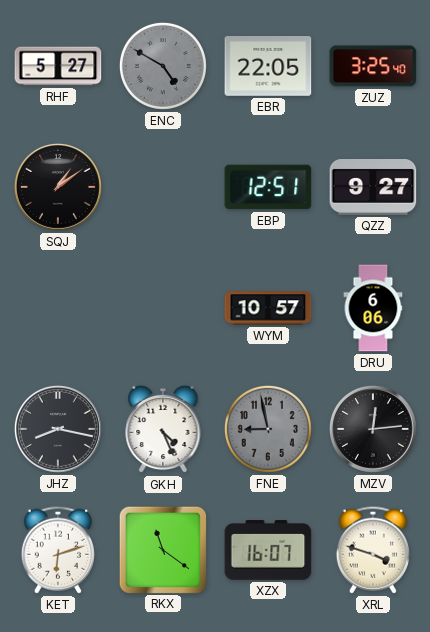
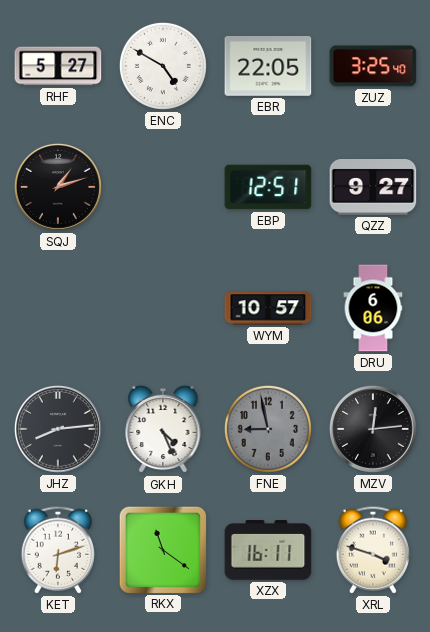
ENC dial: grey -> white
SQJ: 1:09 -> 1:12
JHZ: 8:17 -> 8:14
XZX: 16:07 -> 16:11
